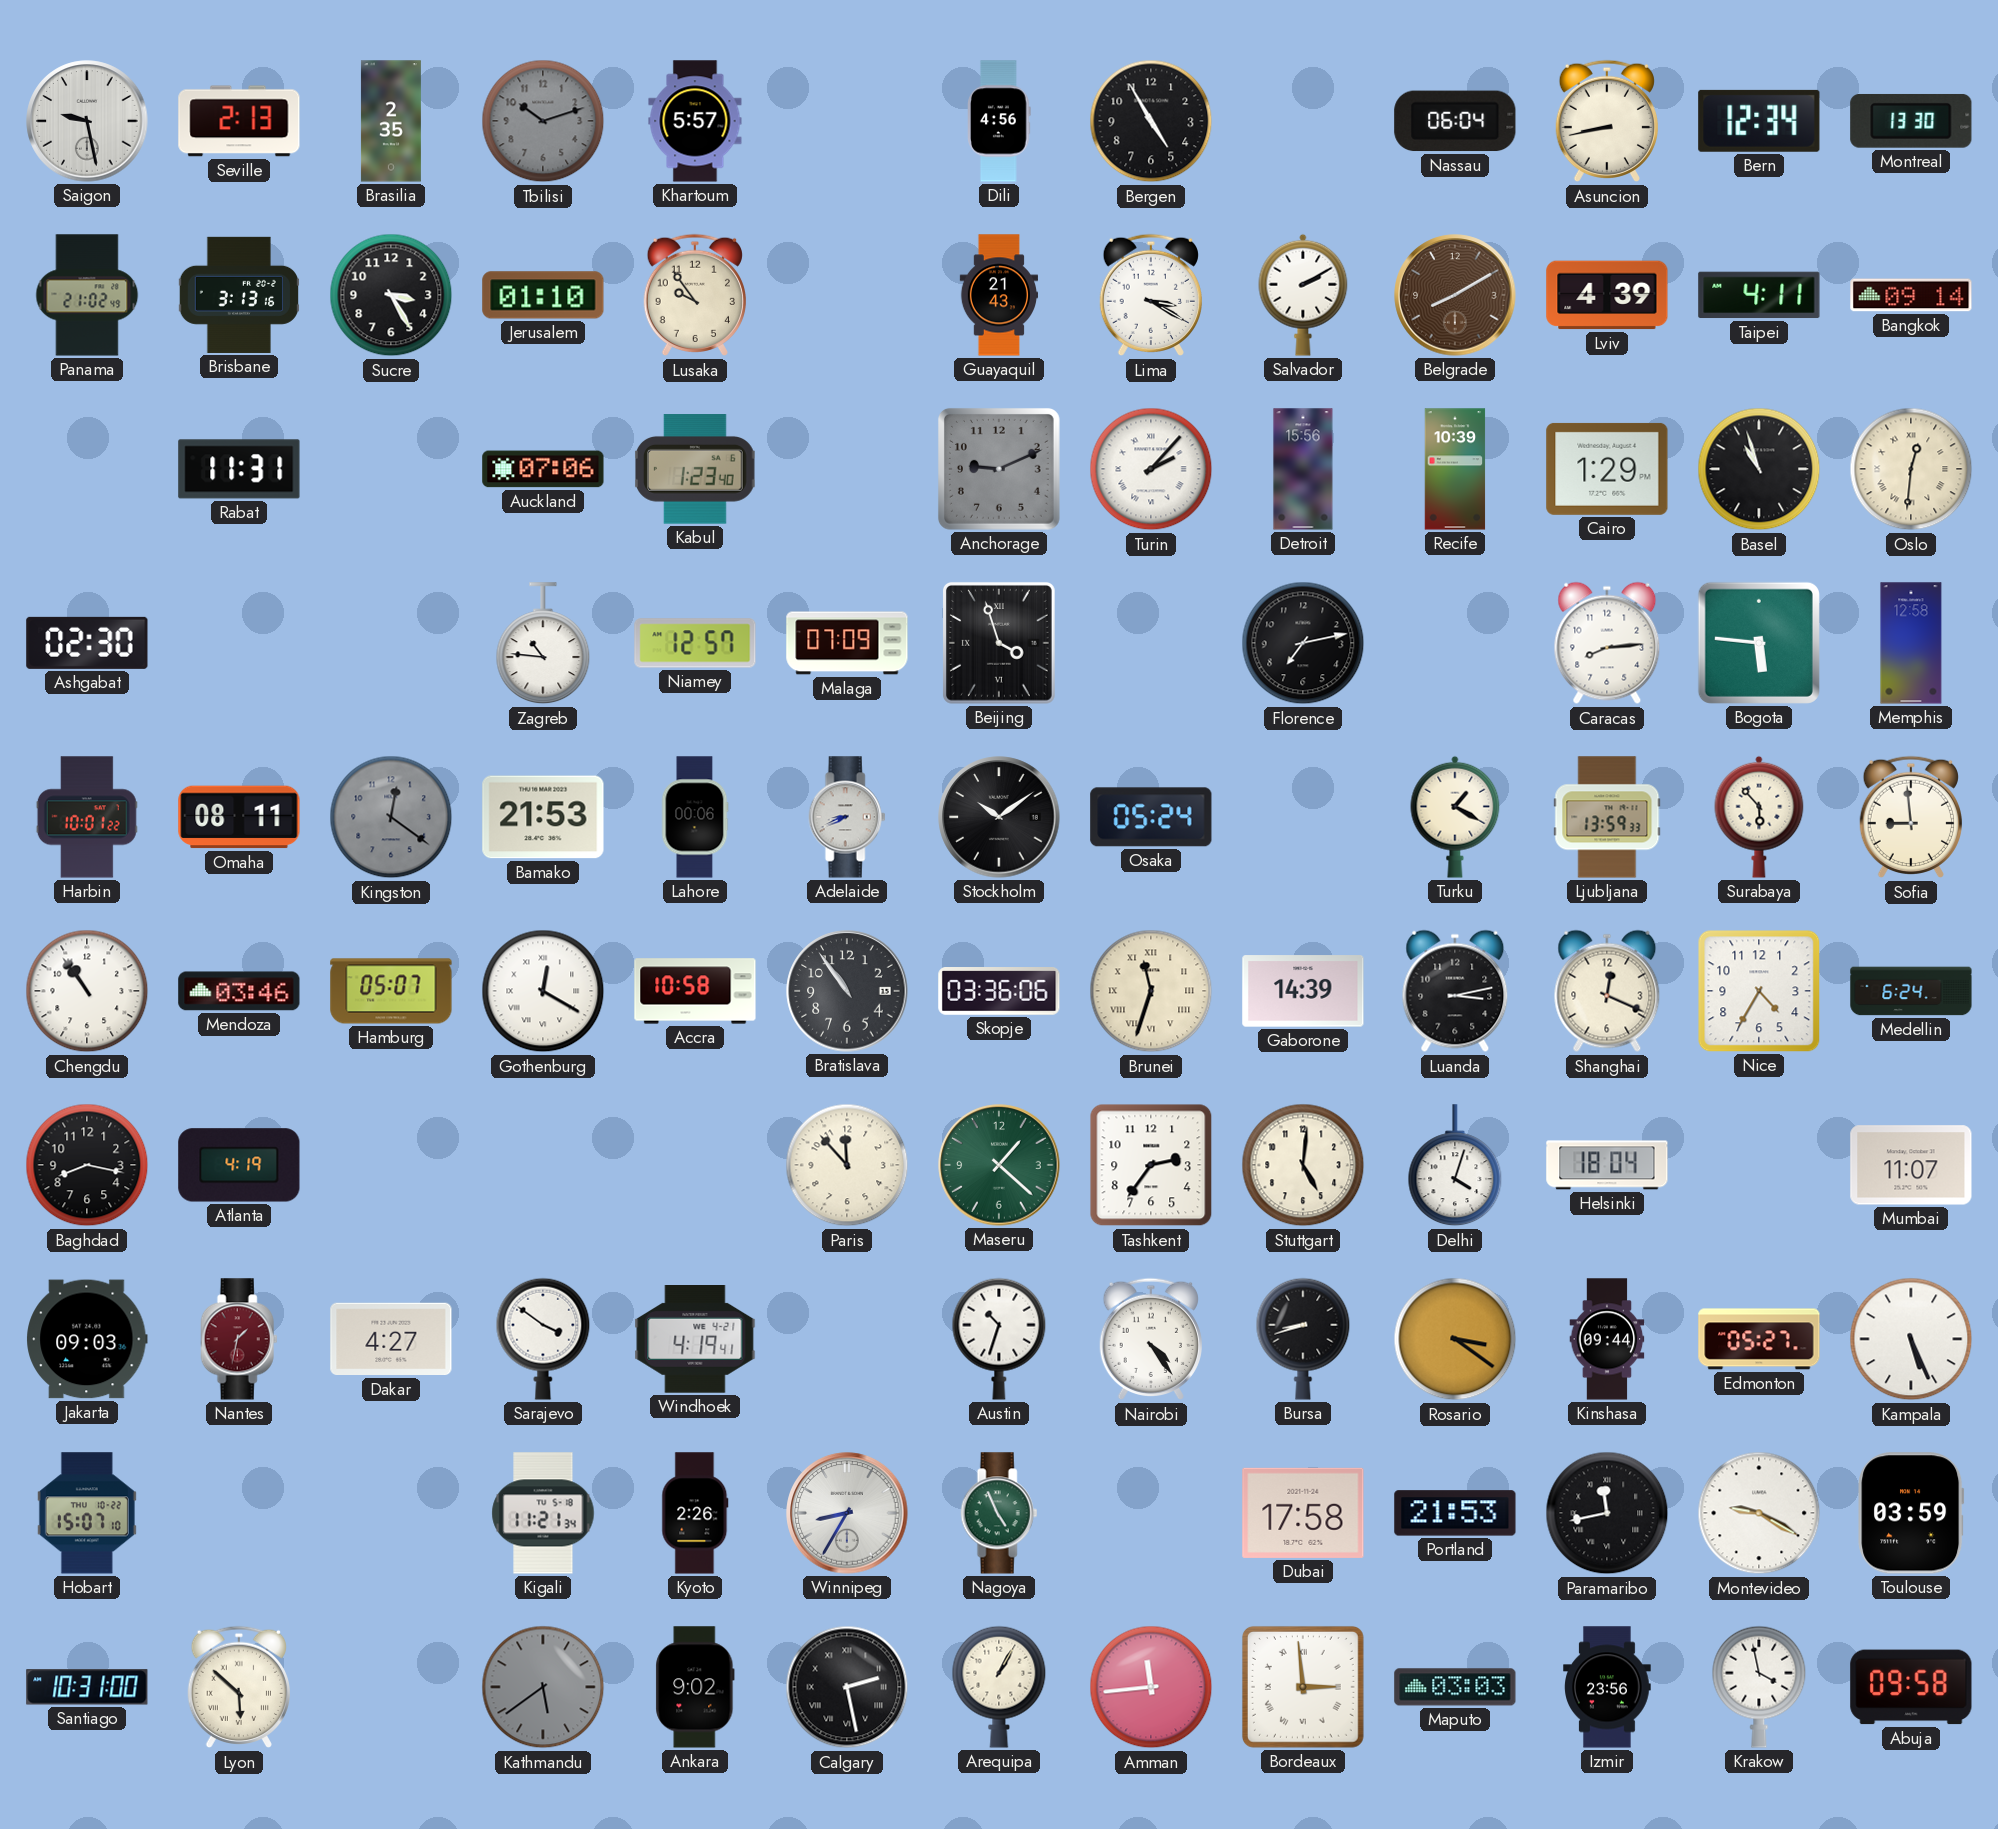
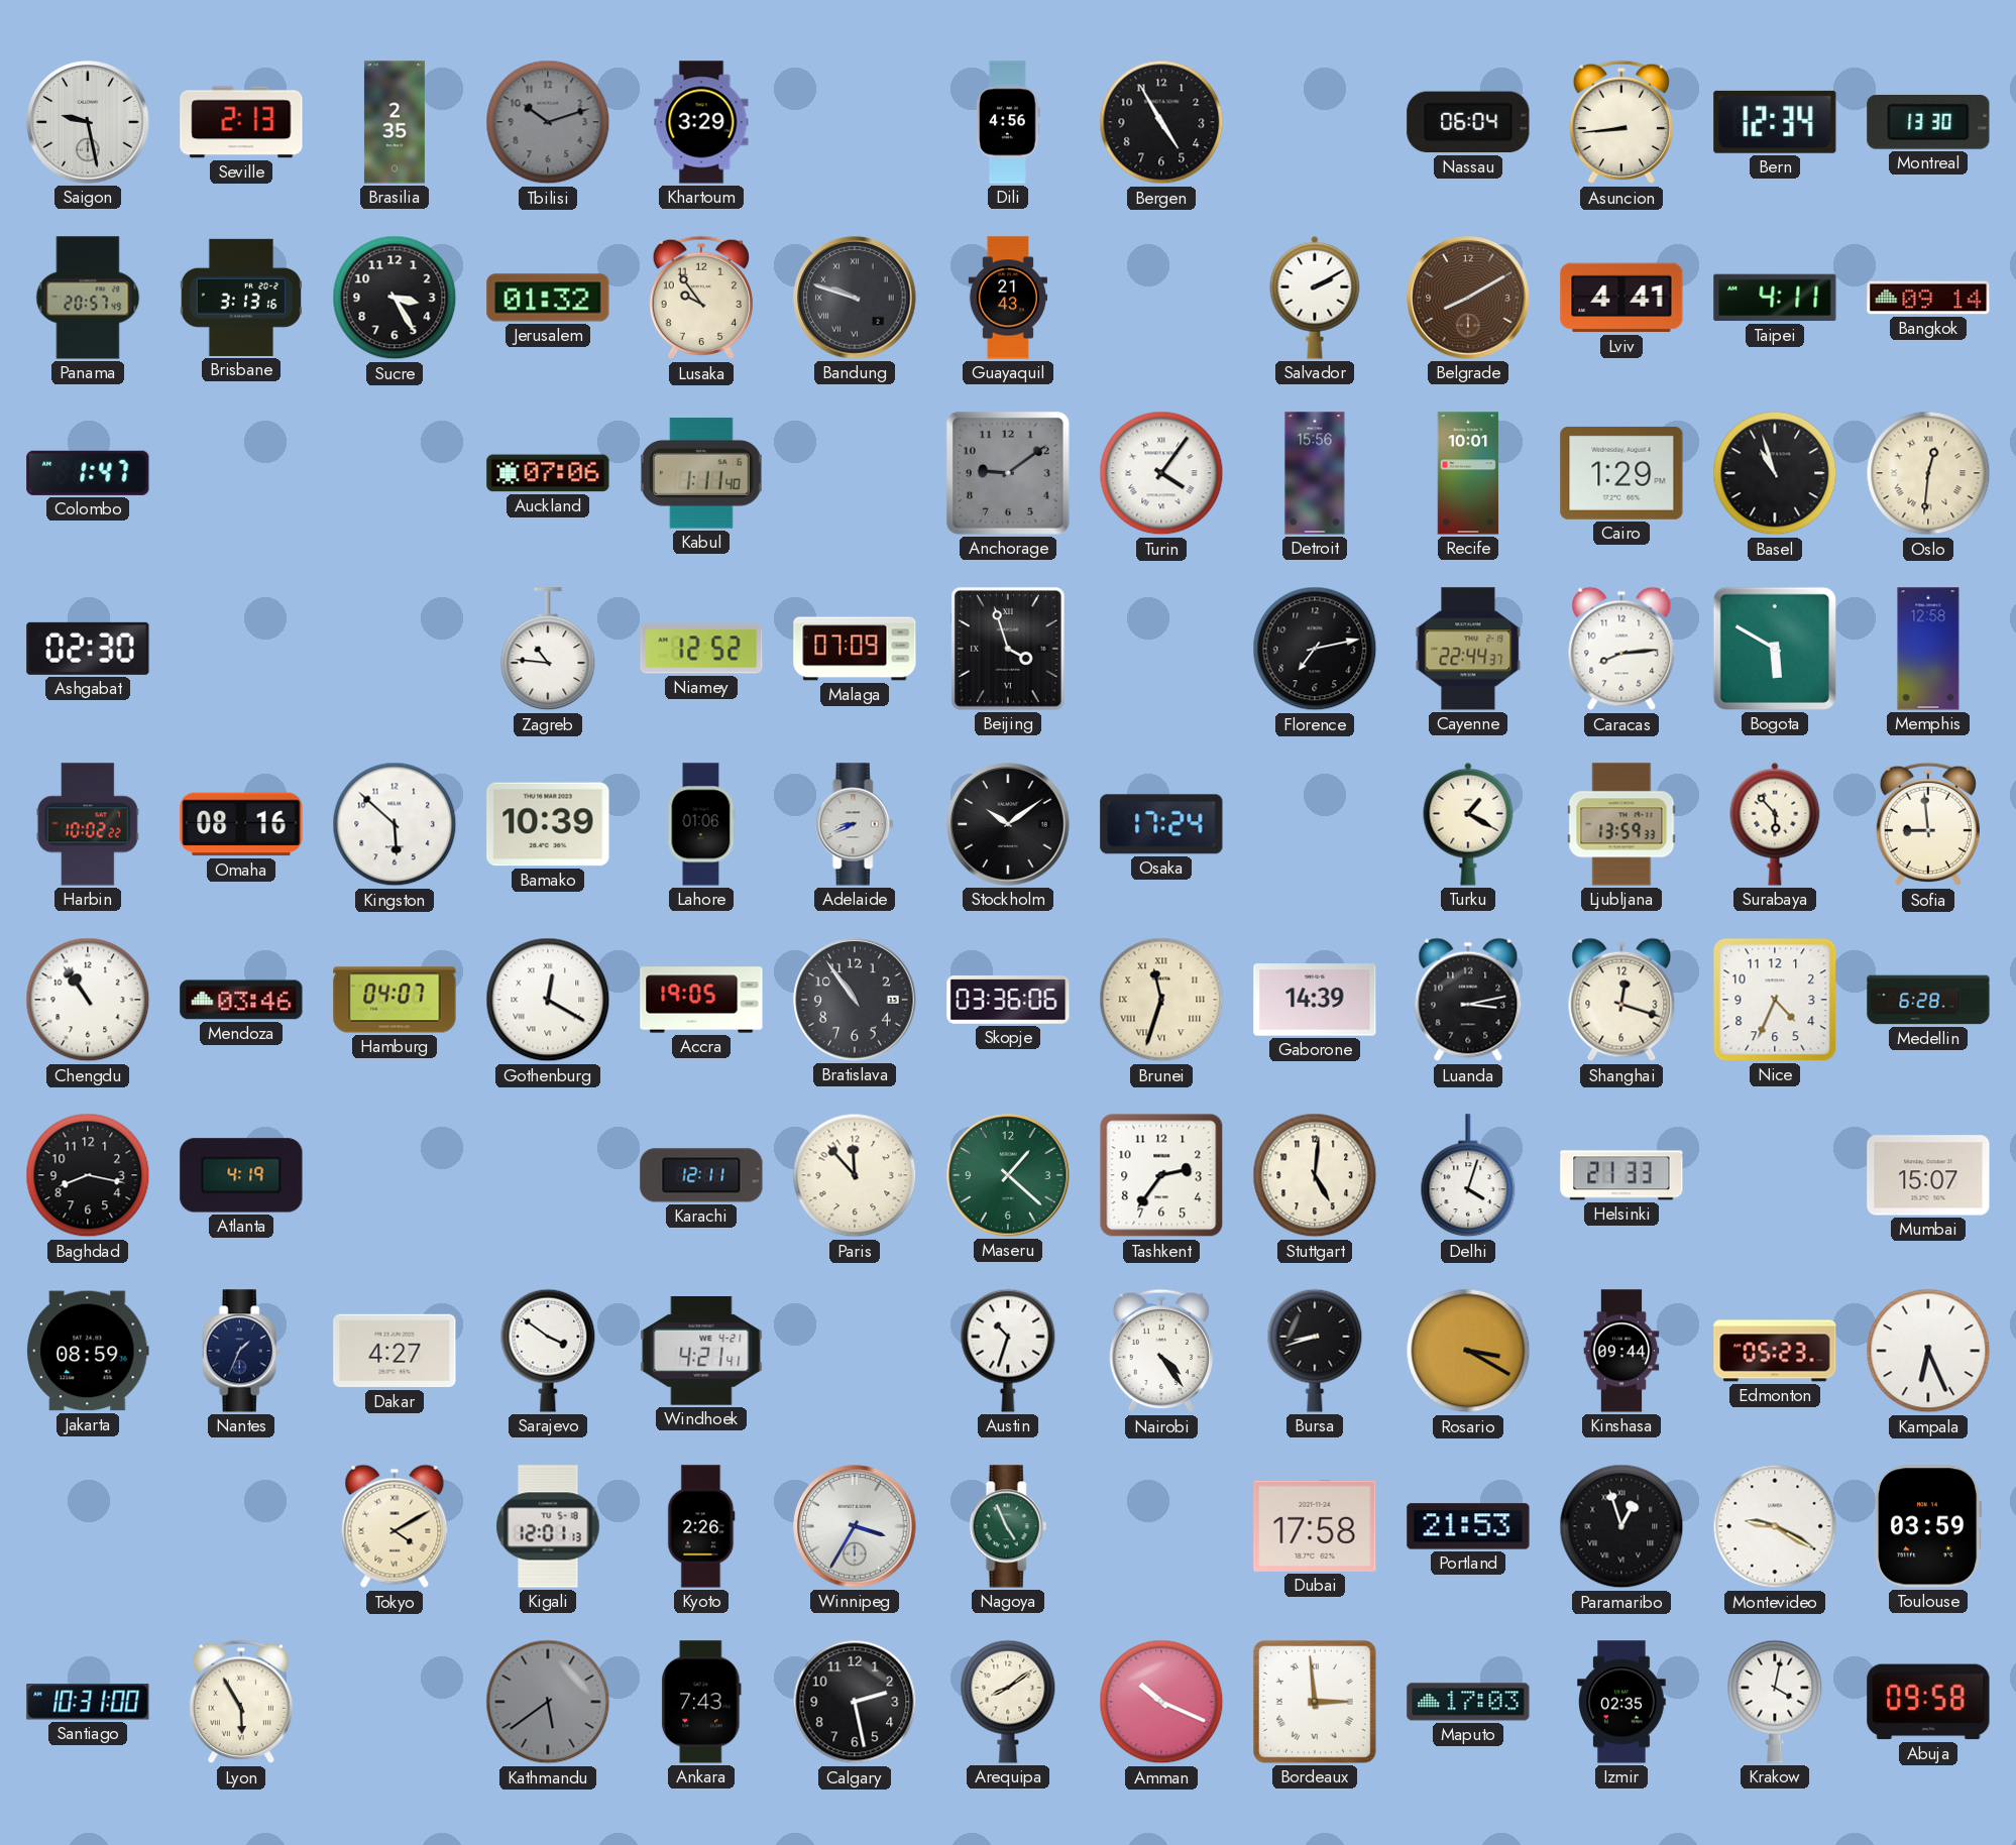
Khartoum: 5:57 -> 3:29
Asuncion: 8:43 -> 8:44
Panama: 21:02 -> 20:57
Jerusalem: 01:10 -> 01:32
Bandung: none -> 9:48
Lima: 3:20 -> none
Lviv: 4:39 -> 4:41
Colombo: none -> 1:47
Rabat: 11:31 -> none
Kabul: 1:23 -> 1:11
Anchorage: 9:11 -> 9:09
Turin: 2:07 -> 4:06
Recife: 10:39 -> 10:01
Niamey: 12:57 -> 12:52
Cayenne: none -> 22:44
Bogota: 5:46 -> 5:50
Harbin: 10:01 -> 10:02
Omaha: 08:11 -> 08:16
Kingston: 12:21 -> 5:52
Kingston dial: grey -> white
Bamako: 21:53 -> 10:39
Lahore: 00:06 -> 01:06
Osaka: 05:24 -> 17:24
Hamburg: 05:07 -> 04:07
Accra: 10:58 -> 19:05
Shanghai: 12:19 -> 12:18
Nice: 4:35 -> 4:34
Medellin: 6:24 -> 6:28
Karachi: none -> 12:11
Helsinki: 18:04 -> 21:33
Mumbai: 11:07 -> 15:07
Jakarta: 09:03 -> 08:59
Nantes: 1:32 -> 1:34
Nantes dial: burgundy -> navy
Windhoek: 4:19 -> 4:21
Rosario: 3:21 -> 3:20
Edmonton: 05:27 -> 05:23
Kampala: 5:26 -> 6:26
Hobart: 15:07 -> none
Tokyo: none -> 4:10
Kigali: 11:21 -> 12:01
Winnipeg: 8:35 -> 3:35
Paramaribo: 11:43 -> 12:57
Lyon: 5:52 -> 5:55
Ankara: 9:02 -> 7:43
Calgary numerals: Roman -> Arabic
Arequipa: 1:05 -> 8:09
Amman: 11:44 -> 10:19
Maputo: 03:03 -> 17:03
Izmir: 23:56 -> 02:35
Krakow: 3:58 -> 4:02
